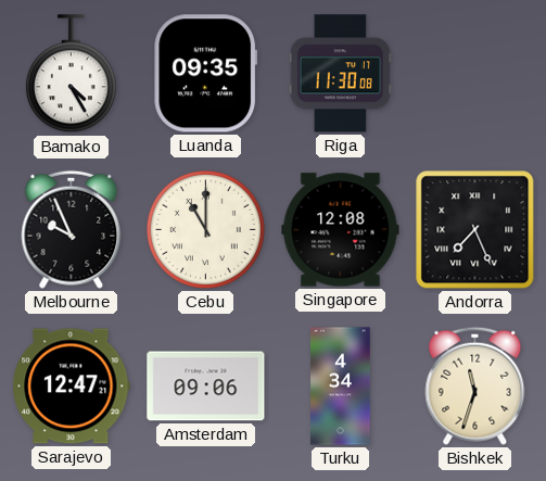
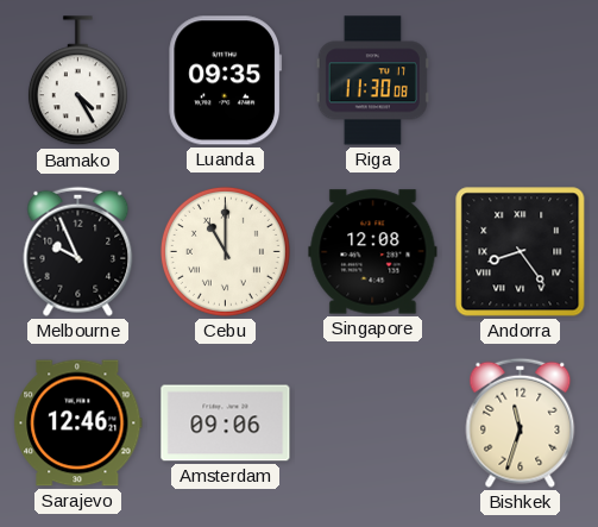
Andorra: 7:26 -> 8:24
Sarajevo: 12:47 -> 12:46
Turku: 4:34 -> none
